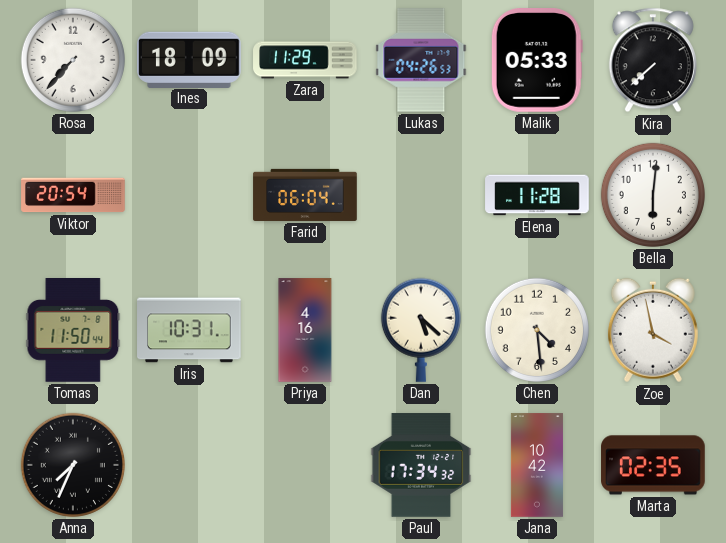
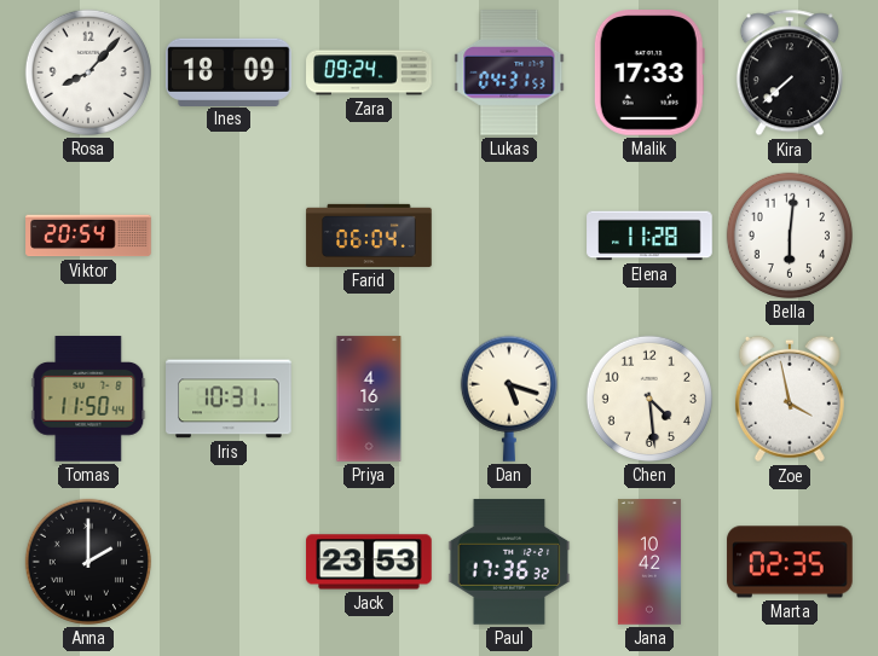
Rosa: 7:37 -> 8:07
Zara: 11:29 -> 09:24
Lukas: 04:26 -> 04:31
Malik: 05:33 -> 17:33
Dan: 5:22 -> 5:18
Anna: 7:34 -> 2:00
Jack: none -> 23:53
Paul: 17:34 -> 17:36
